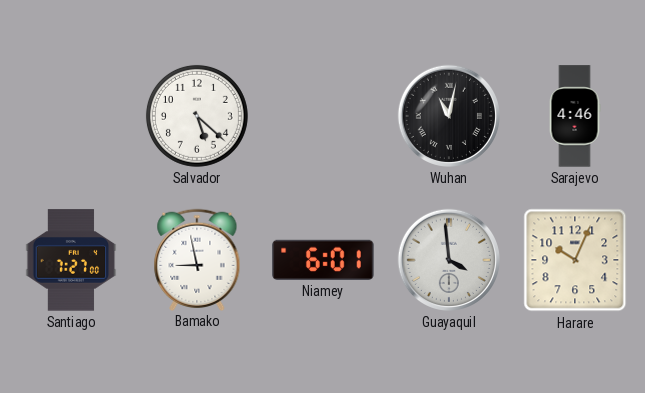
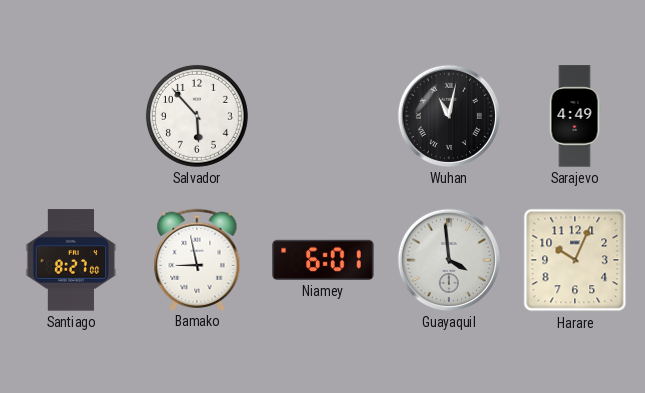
Salvador: 5:22 -> 5:53
Sarajevo: 4:46 -> 4:49
Santiago: 7:27 -> 8:27
